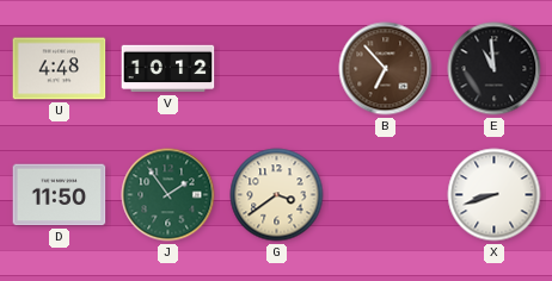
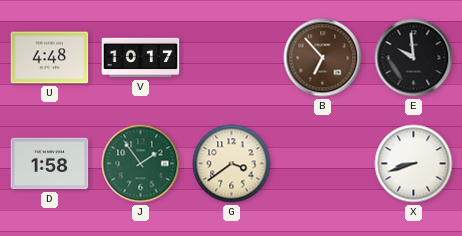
V: 10:12 -> 10:17
E: 10:59 -> 9:59
D: 11:50 -> 1:58
